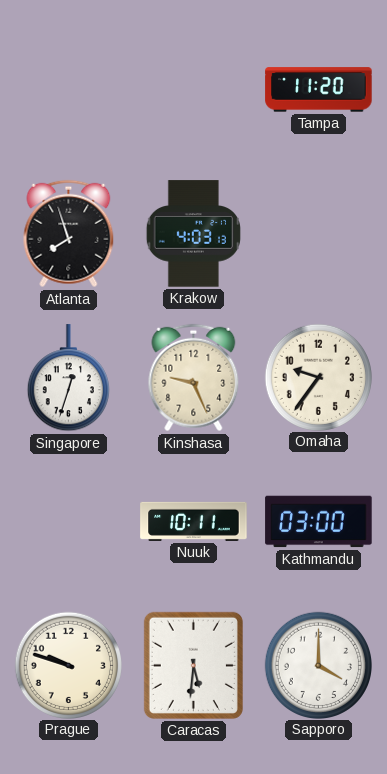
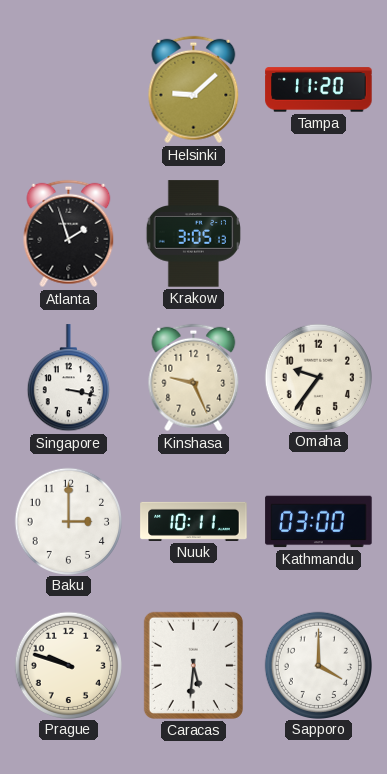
Helsinki: none -> 9:08
Atlanta: 7:57 -> 1:57
Krakow: 4:03 -> 3:05
Singapore: 12:33 -> 3:17
Baku: none -> 3:00
